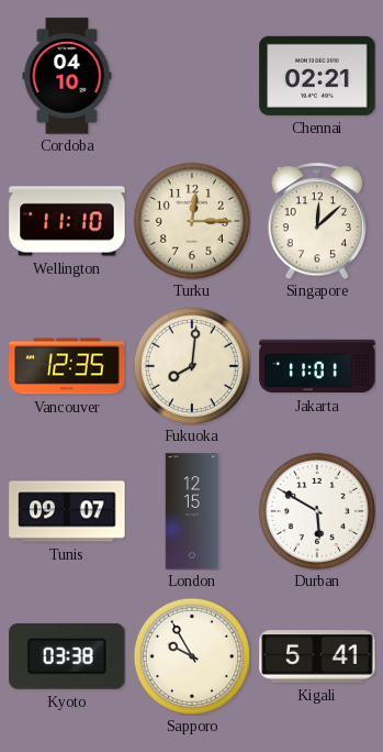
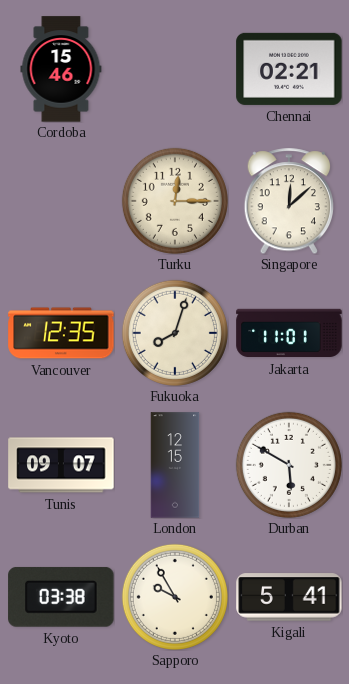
Cordoba: 04:10 -> 15:46
Wellington: 11:10 -> none
Fukuoka: 8:01 -> 8:03
